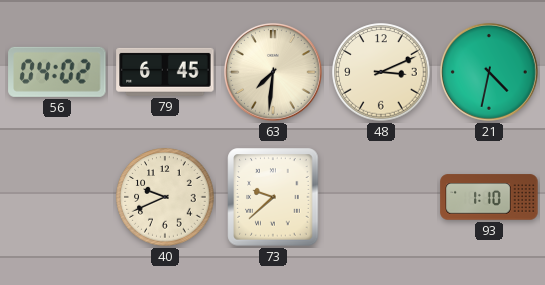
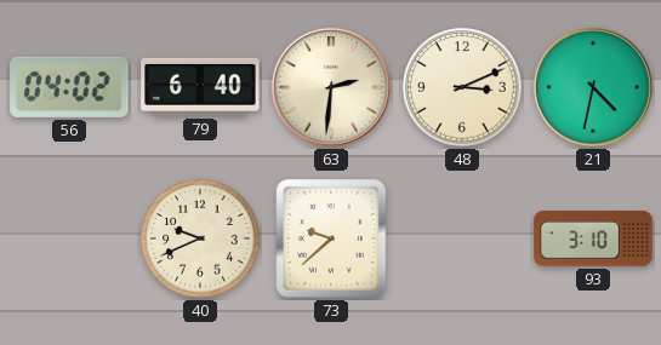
79: 6:45 -> 6:40
63: 7:31 -> 2:31
93: 1:10 -> 3:10
